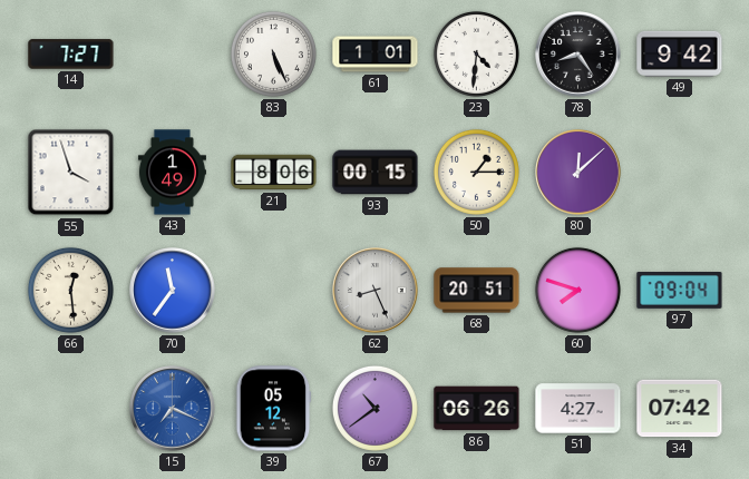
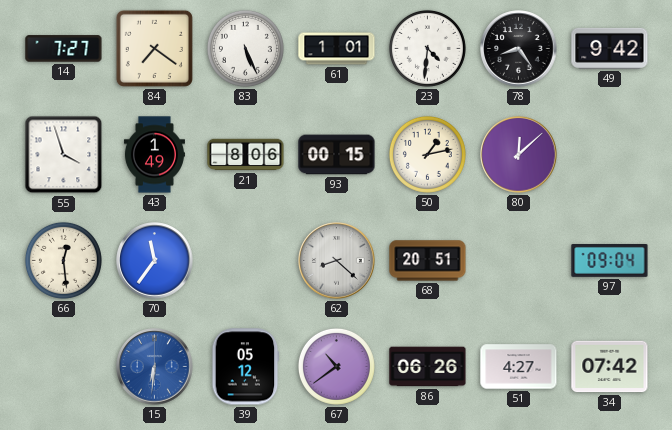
84: none -> 7:21
50: 1:15 -> 1:13
62: 8:26 -> 8:22
60: 7:48 -> none
15: 7:19 -> 6:31
